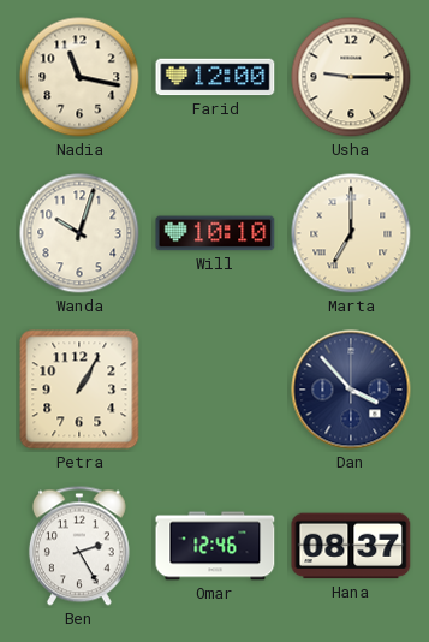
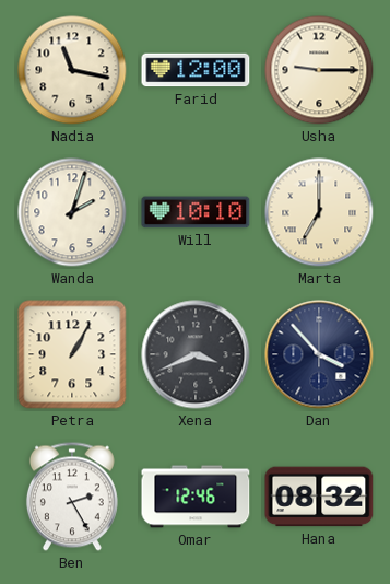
Wanda: 10:03 -> 2:03
Xena: none -> 3:41
Hana: 08:37 -> 08:32
